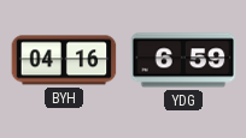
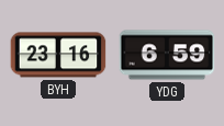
BYH: 04:16 -> 23:16
